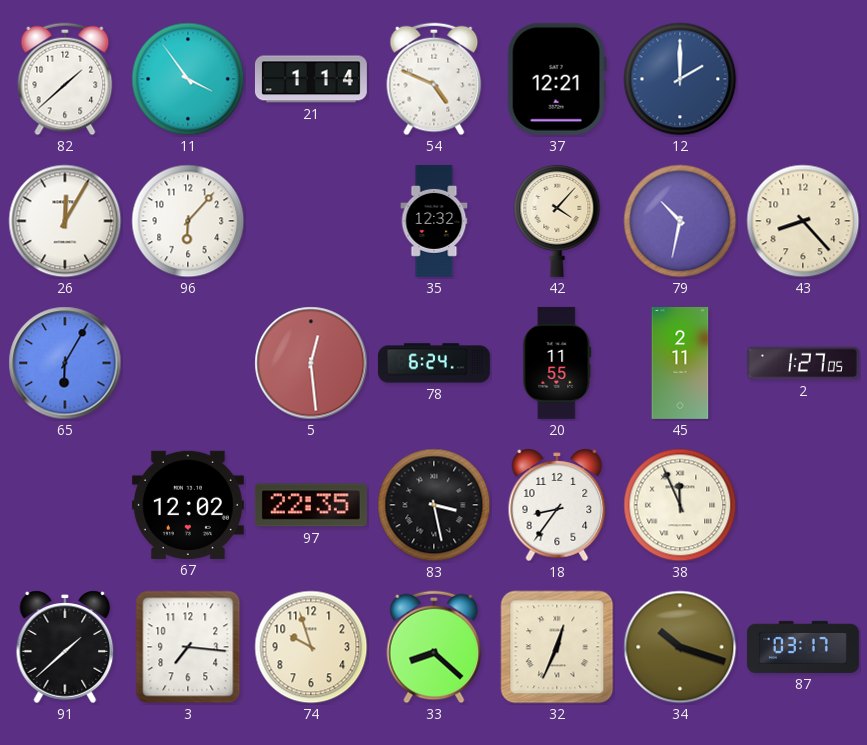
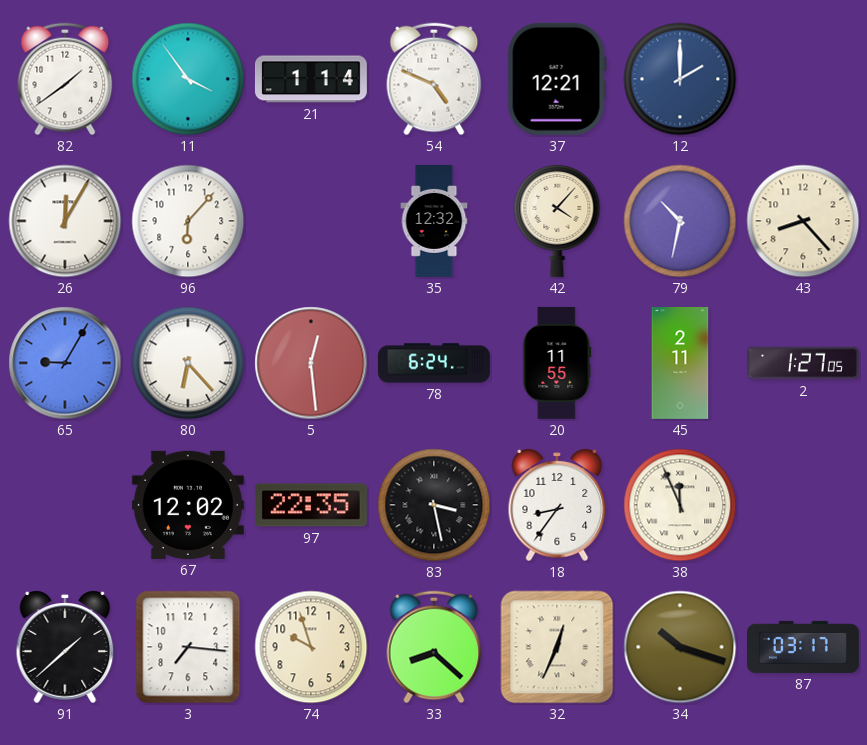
82: 1:38 -> 1:39
65: 6:05 -> 9:05
80: none -> 6:23
